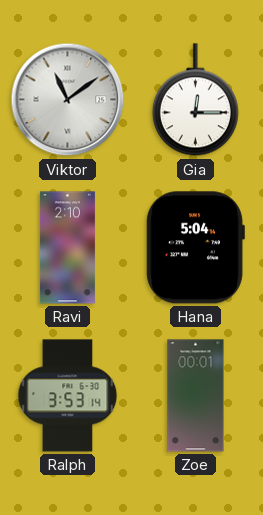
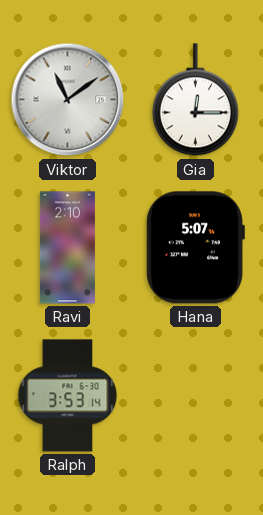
Hana: 5:04 -> 5:07
Zoe: 00:01 -> none
